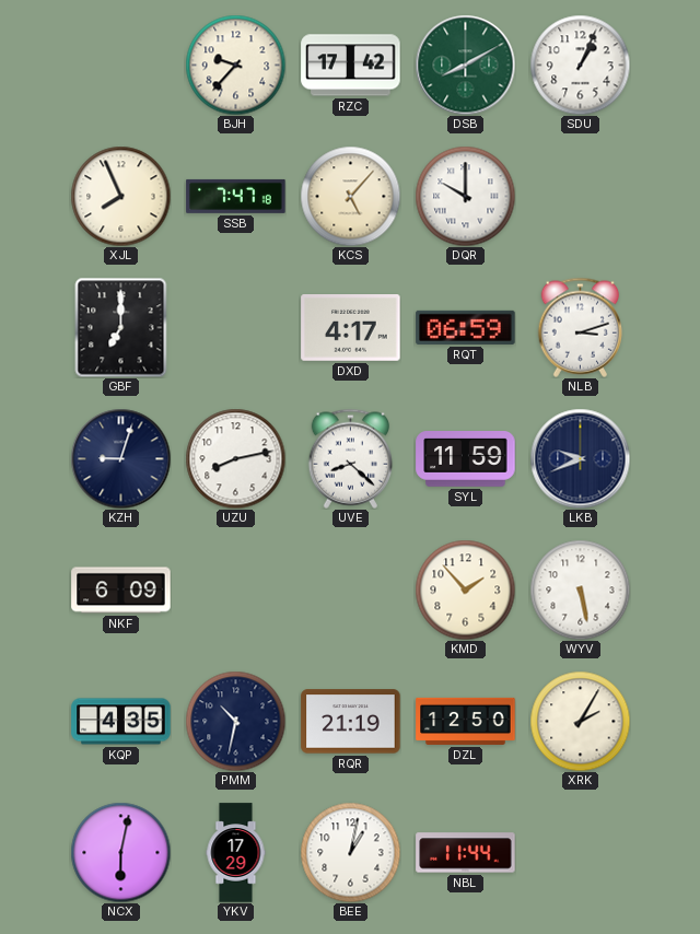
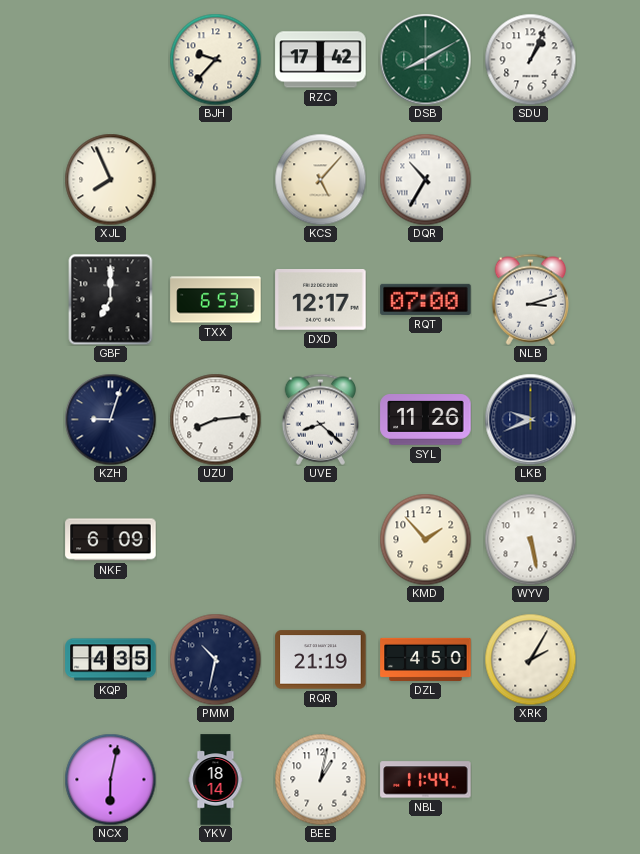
SSB: 7:47 -> none
DQR: 10:00 -> 10:35
TXX: none -> 6:53
DXD: 4:17 -> 12:17
RQT: 06:59 -> 07:00
UZU: 8:13 -> 8:14
SYL: 11:59 -> 11:26
DZL: 12:50 -> 4:50
YKV: 17:29 -> 18:14
